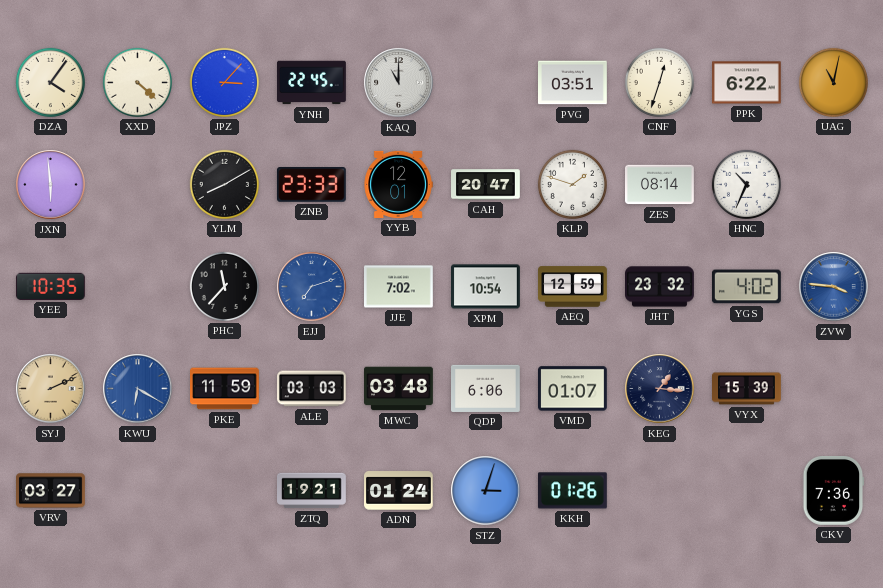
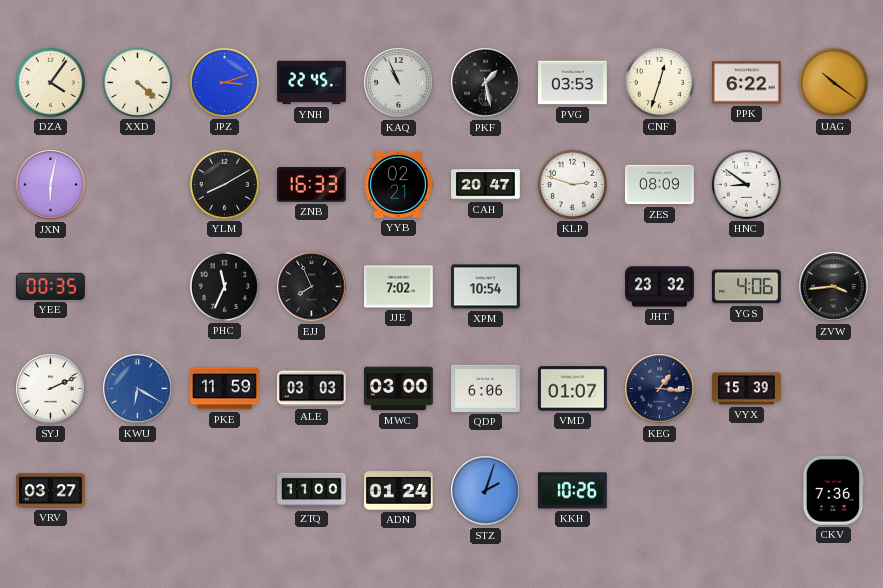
JPZ: 3:07 -> 3:12
KAQ: 11:00 -> 10:56
PKF: none -> 1:28
PVG: 03:51 -> 03:53
UAG: 11:02 -> 10:21
JXN: 5:59 -> 6:02
ZNB: 23:33 -> 16:33
YYB: 12:01 -> 02:21
KLP: 1:48 -> 2:48
ZES: 08:14 -> 08:09
HNC: 10:34 -> 8:51
YEE: 10:35 -> 00:35
PHC: 11:37 -> 11:34
EJJ: 7:12 -> 7:56
EJJ dial: blue -> black
AEQ: 12:59 -> none
YGS: 4:02 -> 4:06
ZVW: 3:46 -> 3:44
ZVW dial: blue -> black
SYJ dial: champagne -> white
MWC: 03:48 -> 03:00
ZTQ: 19:21 -> 11:00
STZ: 3:03 -> 2:03
KKH: 01:26 -> 10:26
